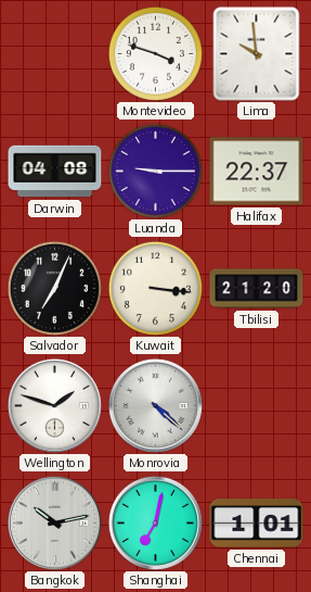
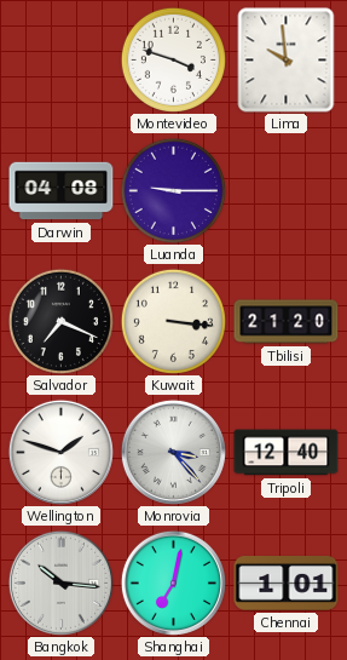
Halifax: 22:37 -> none
Salvador: 7:04 -> 7:19
Monrovia: 4:22 -> 3:23
Tripoli: none -> 12:40
Bangkok: 10:13 -> 10:16
